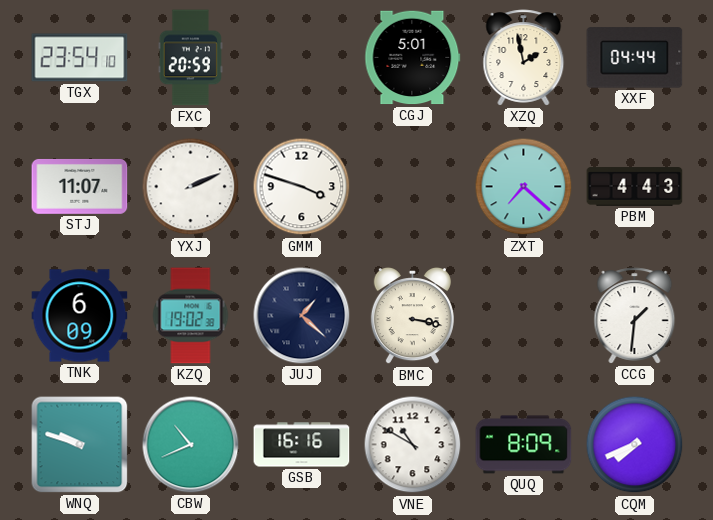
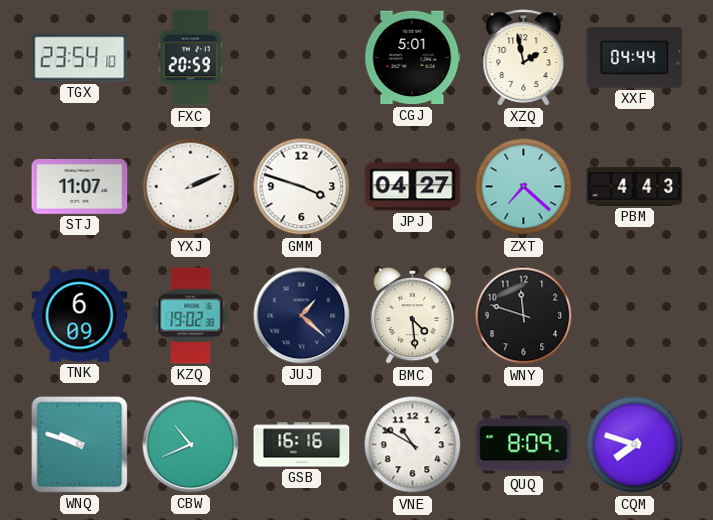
JPJ: none -> 04:27
BMC: 3:17 -> 4:29
WNY: none -> 11:48
CCG: 1:31 -> none
CQM: 7:41 -> 7:48
